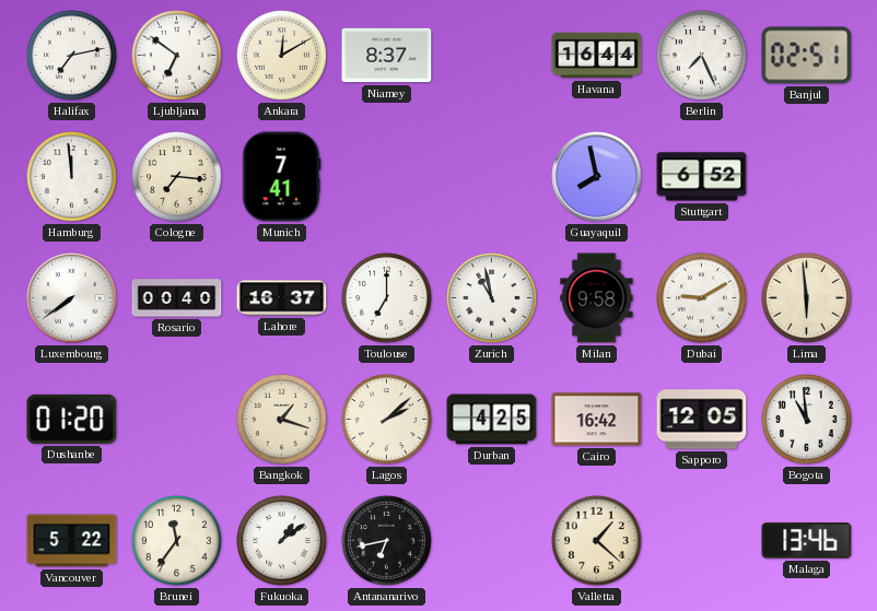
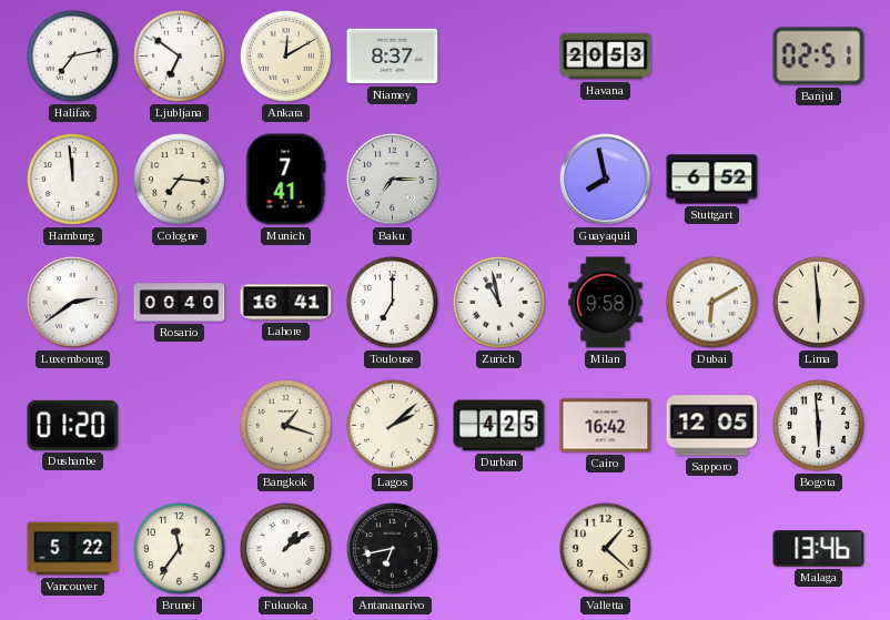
Havana: 16:44 -> 20:53
Berlin: 7:26 -> none
Baku: none -> 7:15
Luxembourg: 7:39 -> 2:39
Lahore: 16:37 -> 16:41
Dubai: 9:10 -> 6:10
Bogota: 10:59 -> 5:59
